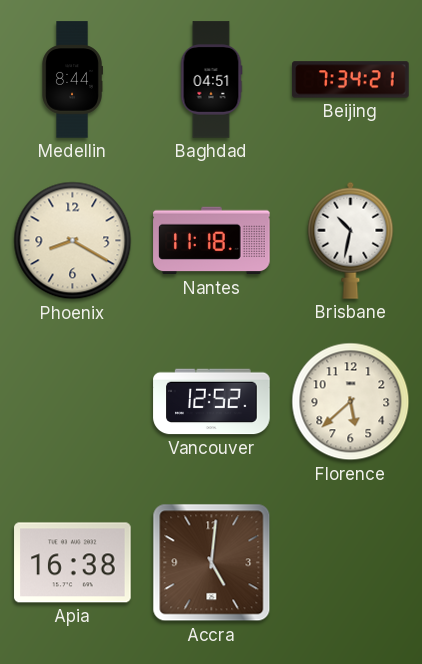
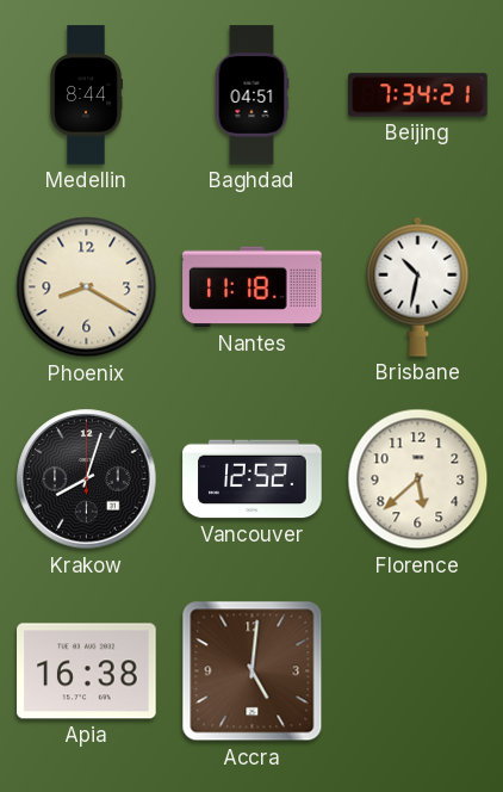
Krakow: none -> 8:03
